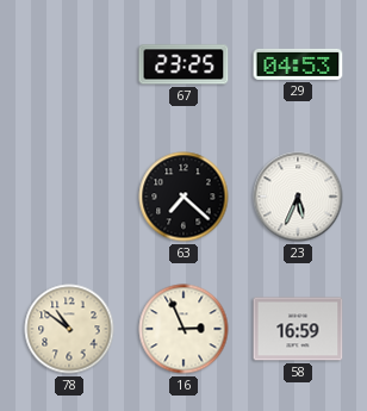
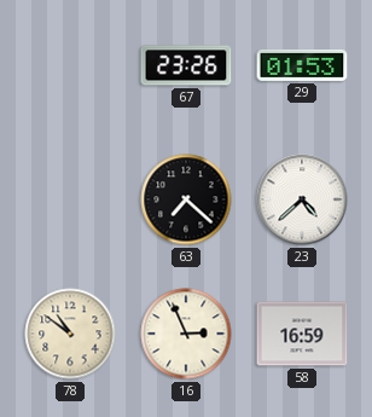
67: 23:25 -> 23:26
29: 04:53 -> 01:53
23: 5:34 -> 4:38
